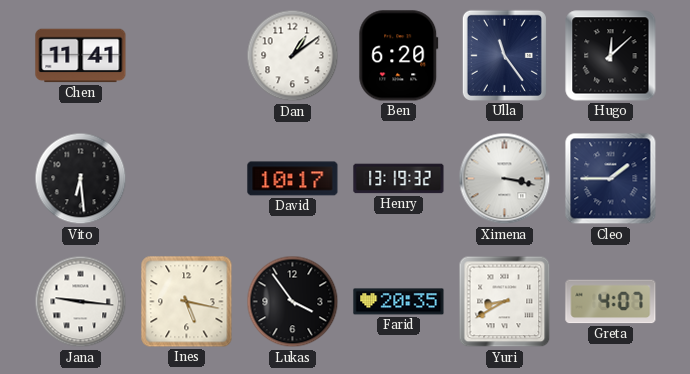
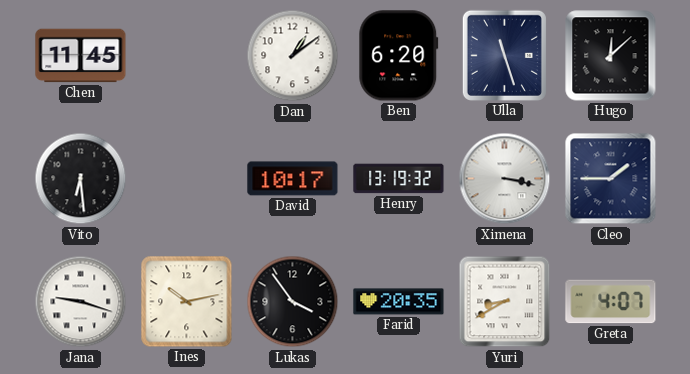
Chen: 11:41 -> 11:45
Ulla: 11:24 -> 11:27
Jana: 9:16 -> 9:18
Ines: 5:17 -> 10:13
